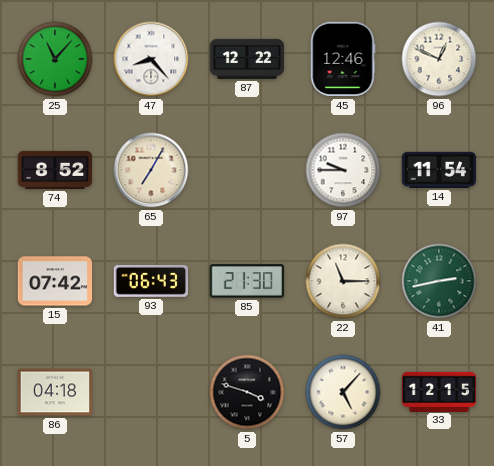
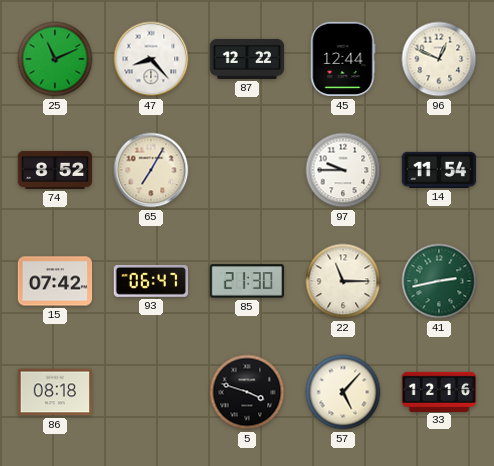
25: 11:07 -> 11:11
45: 12:46 -> 12:44
93: 06:43 -> 06:47
86: 04:18 -> 08:18
33: 12:15 -> 12:16
